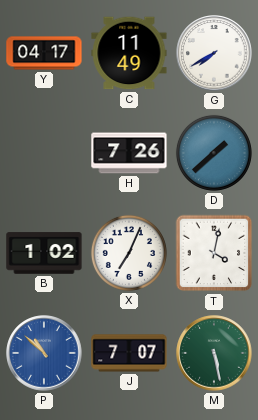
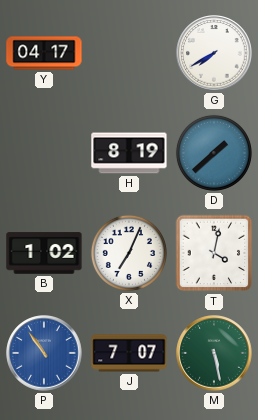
C: 11:49 -> none
H: 7:26 -> 8:19
P: 10:52 -> 10:54
